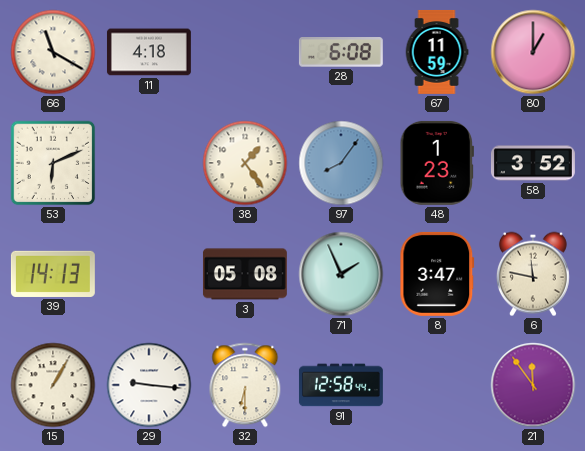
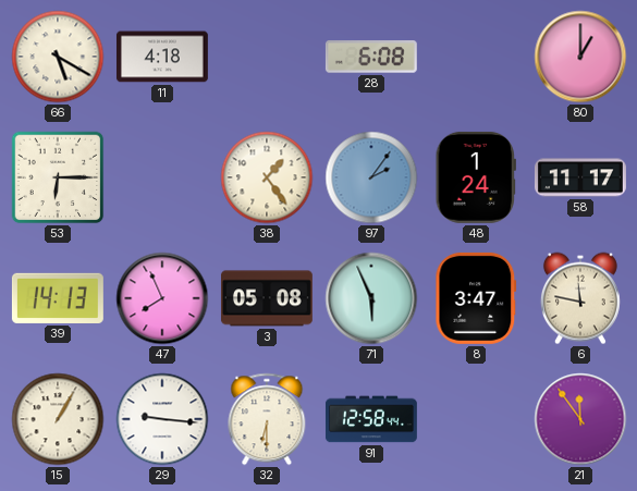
66: 11:20 -> 5:20
67: 11:59 -> none
53: 6:11 -> 6:15
97: 8:06 -> 2:06
48: 1:23 -> 1:24
58: 3:52 -> 11:17
47: none -> 7:56
71: 1:56 -> 5:56
